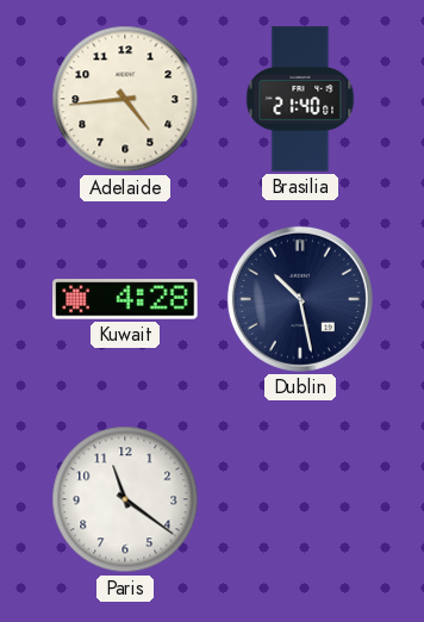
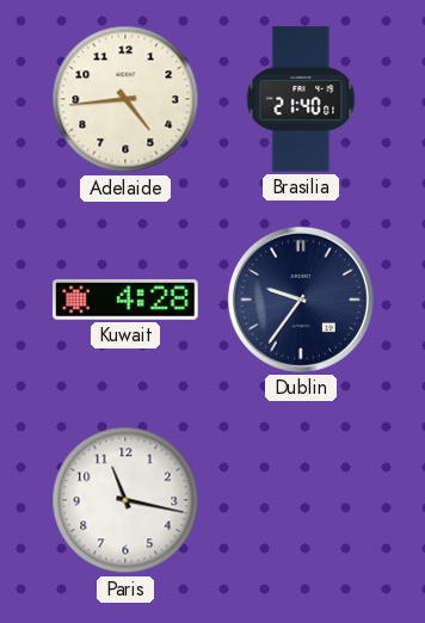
Dublin: 10:28 -> 9:36
Paris: 11:21 -> 11:17
